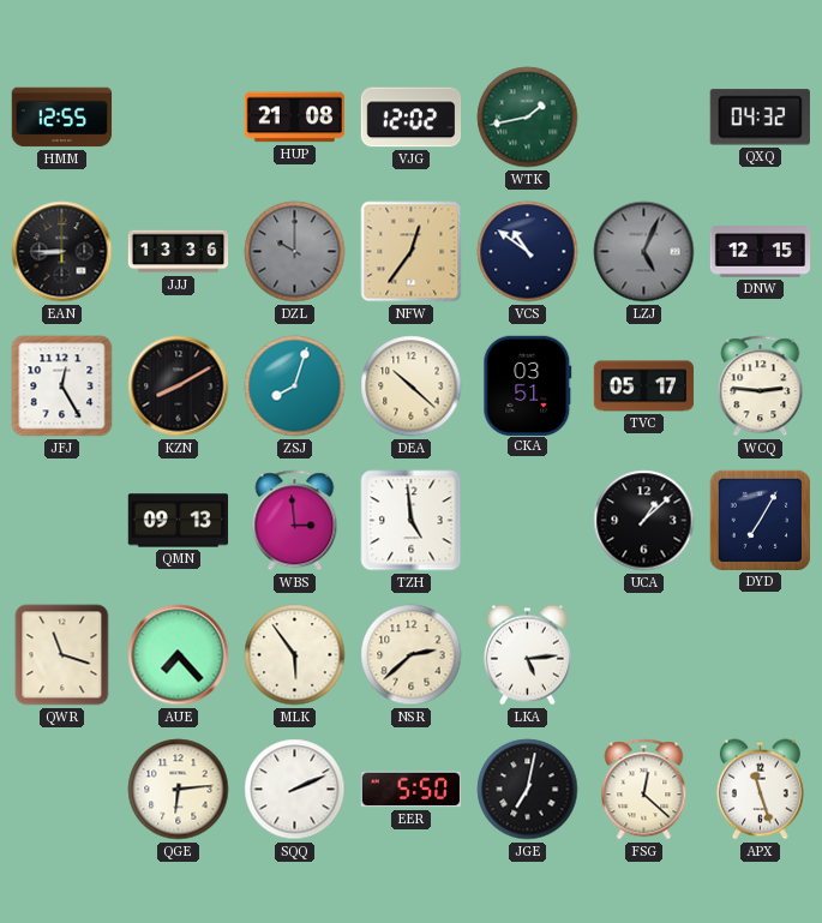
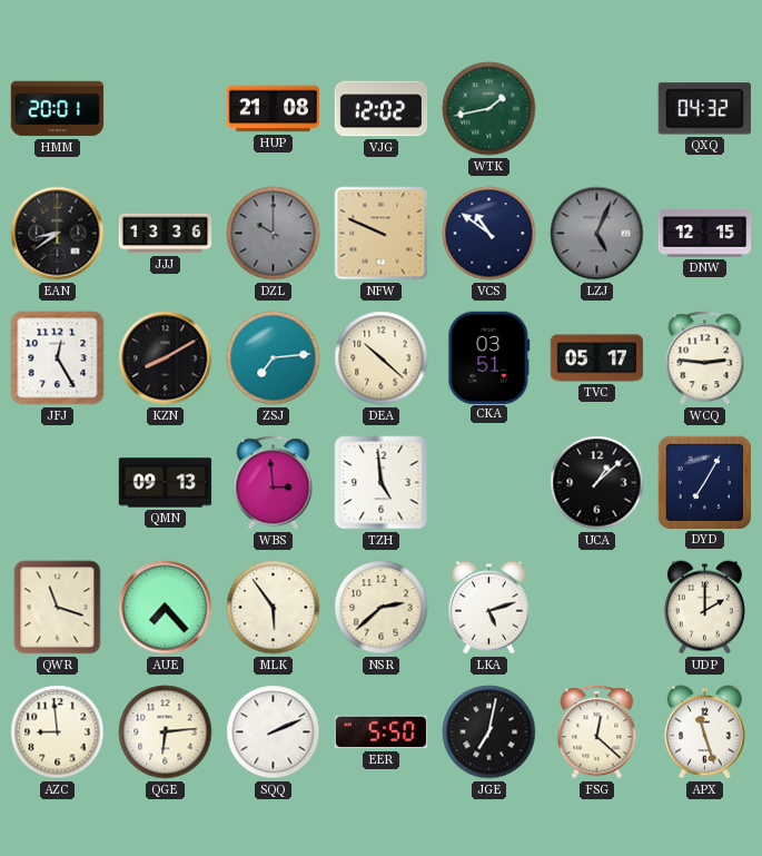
HMM: 12:55 -> 20:01
EAN: 8:45 -> 8:39
NFW: 12:36 -> 9:49
ZSJ: 8:03 -> 7:14
LKA: 5:14 -> 5:12
UDP: none -> 2:00
AZC: none -> 8:59
